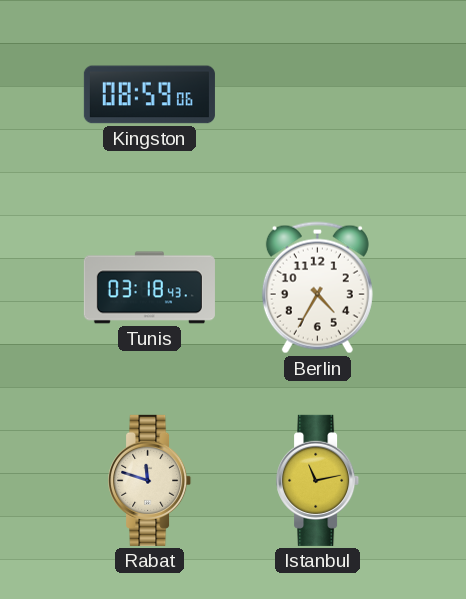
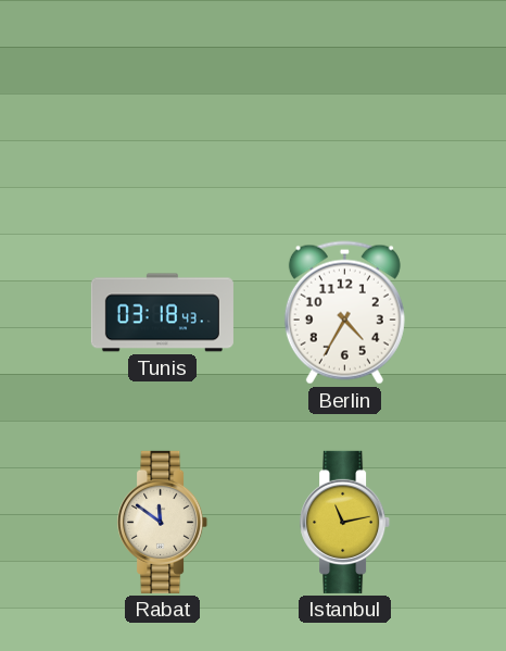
Kingston: 08:59 -> none
Rabat: 11:48 -> 11:51
